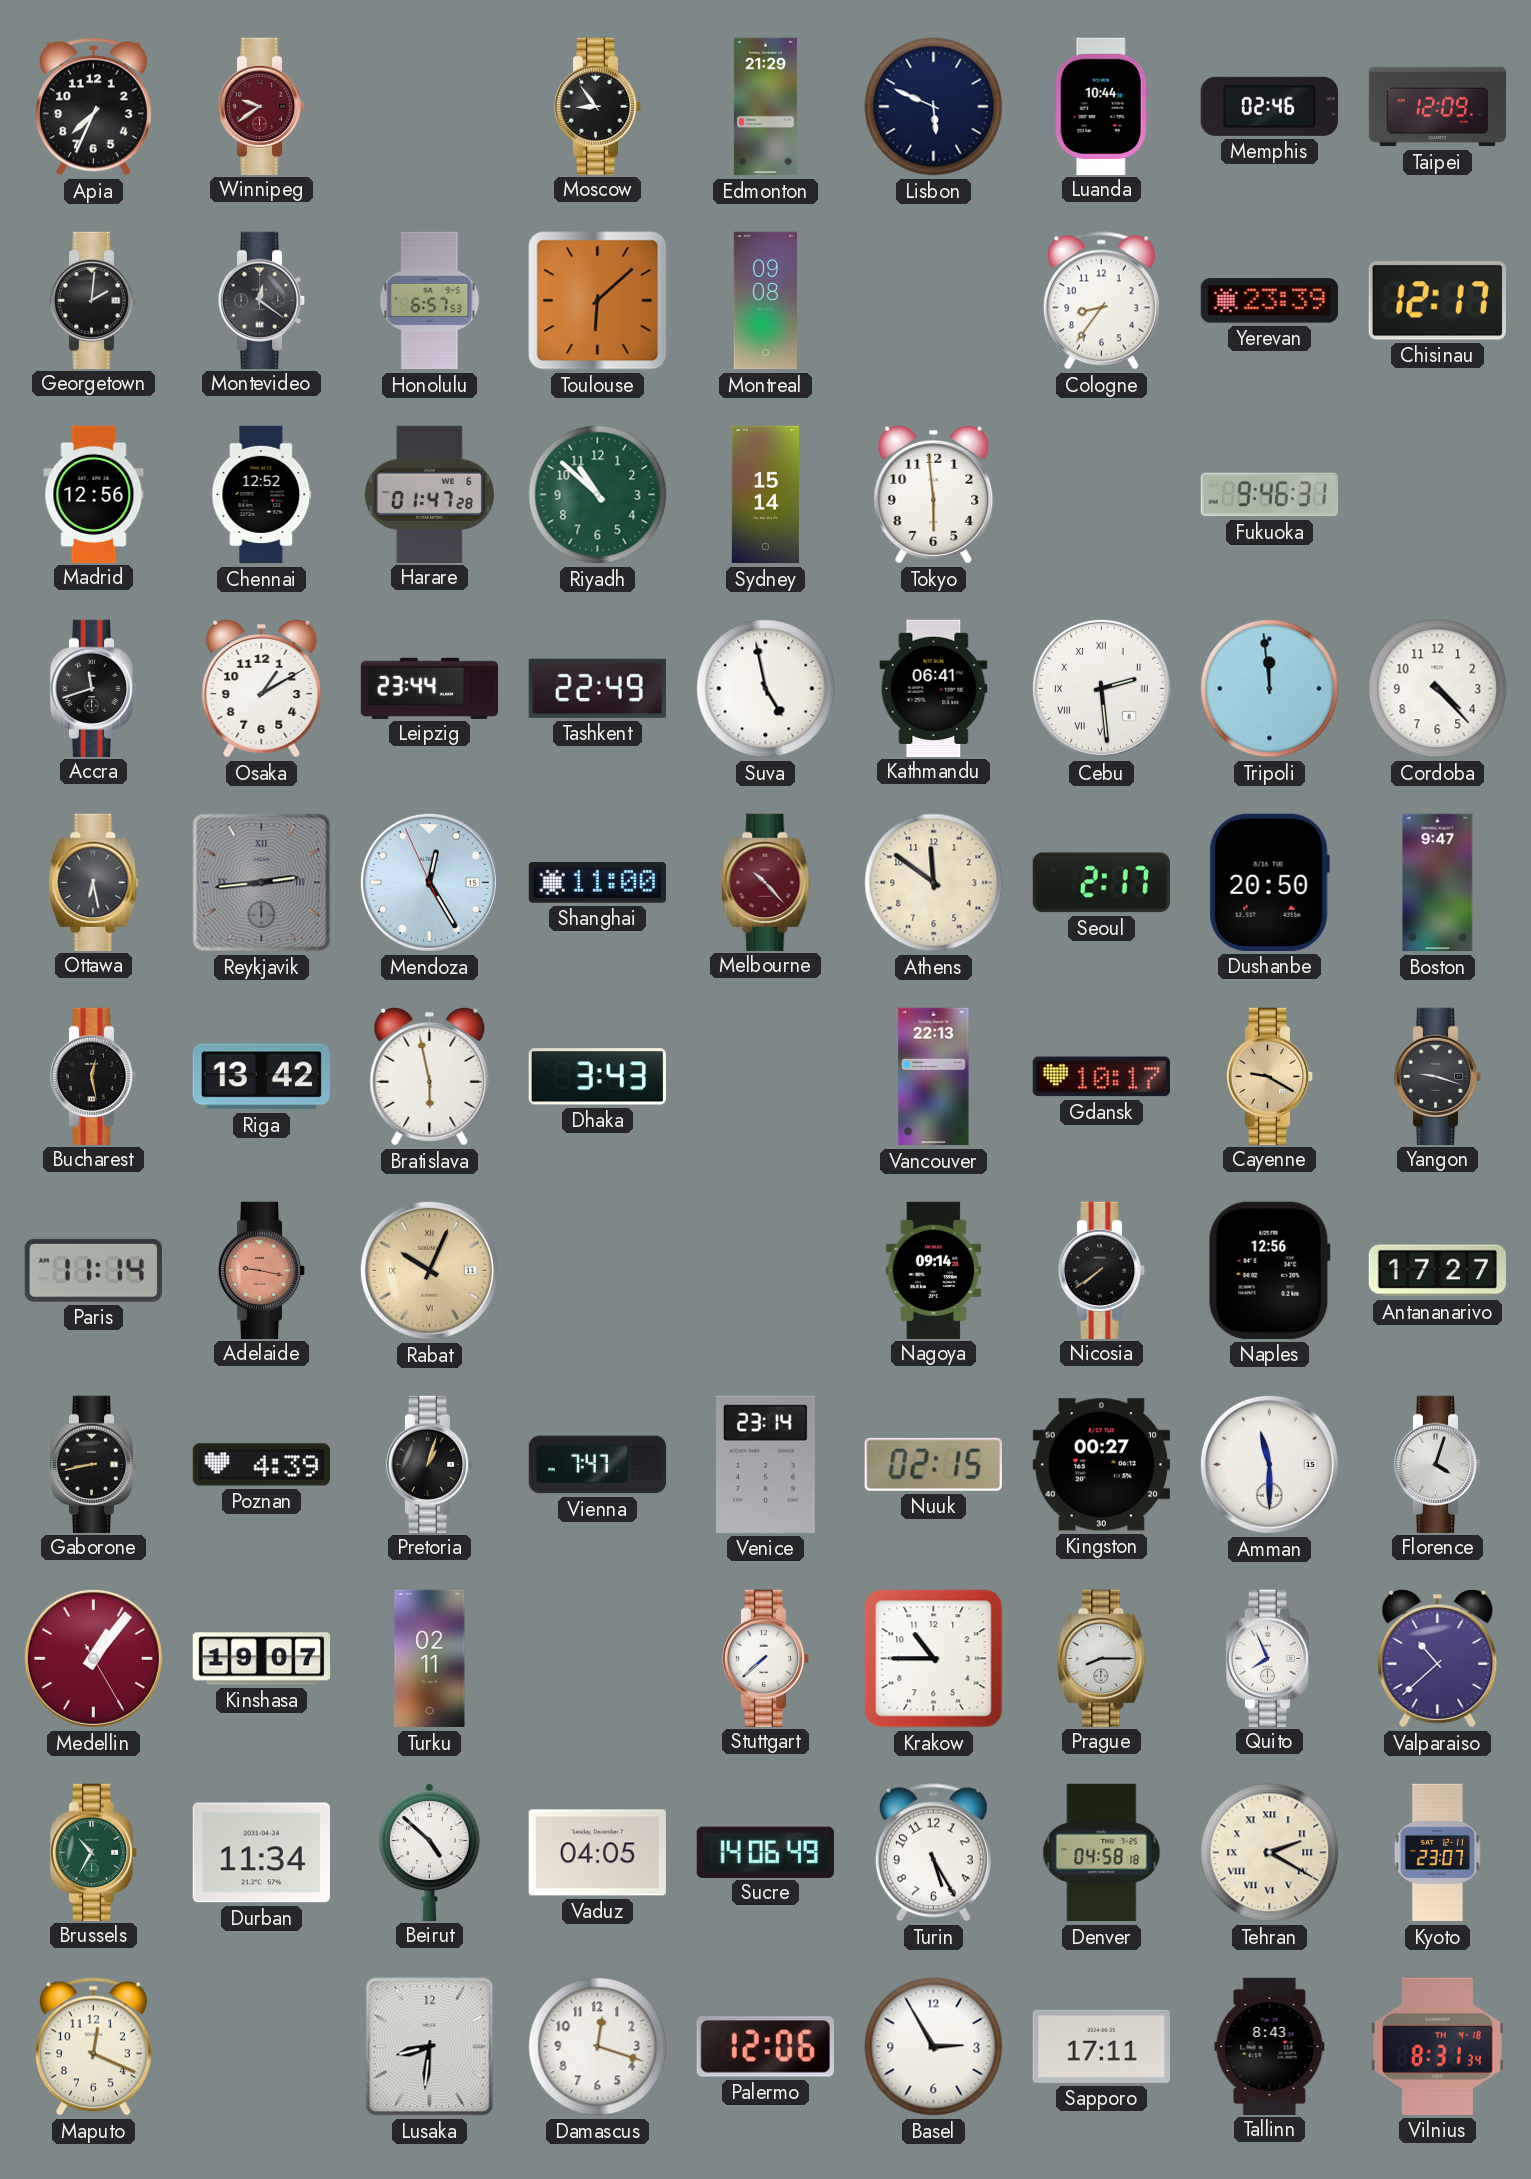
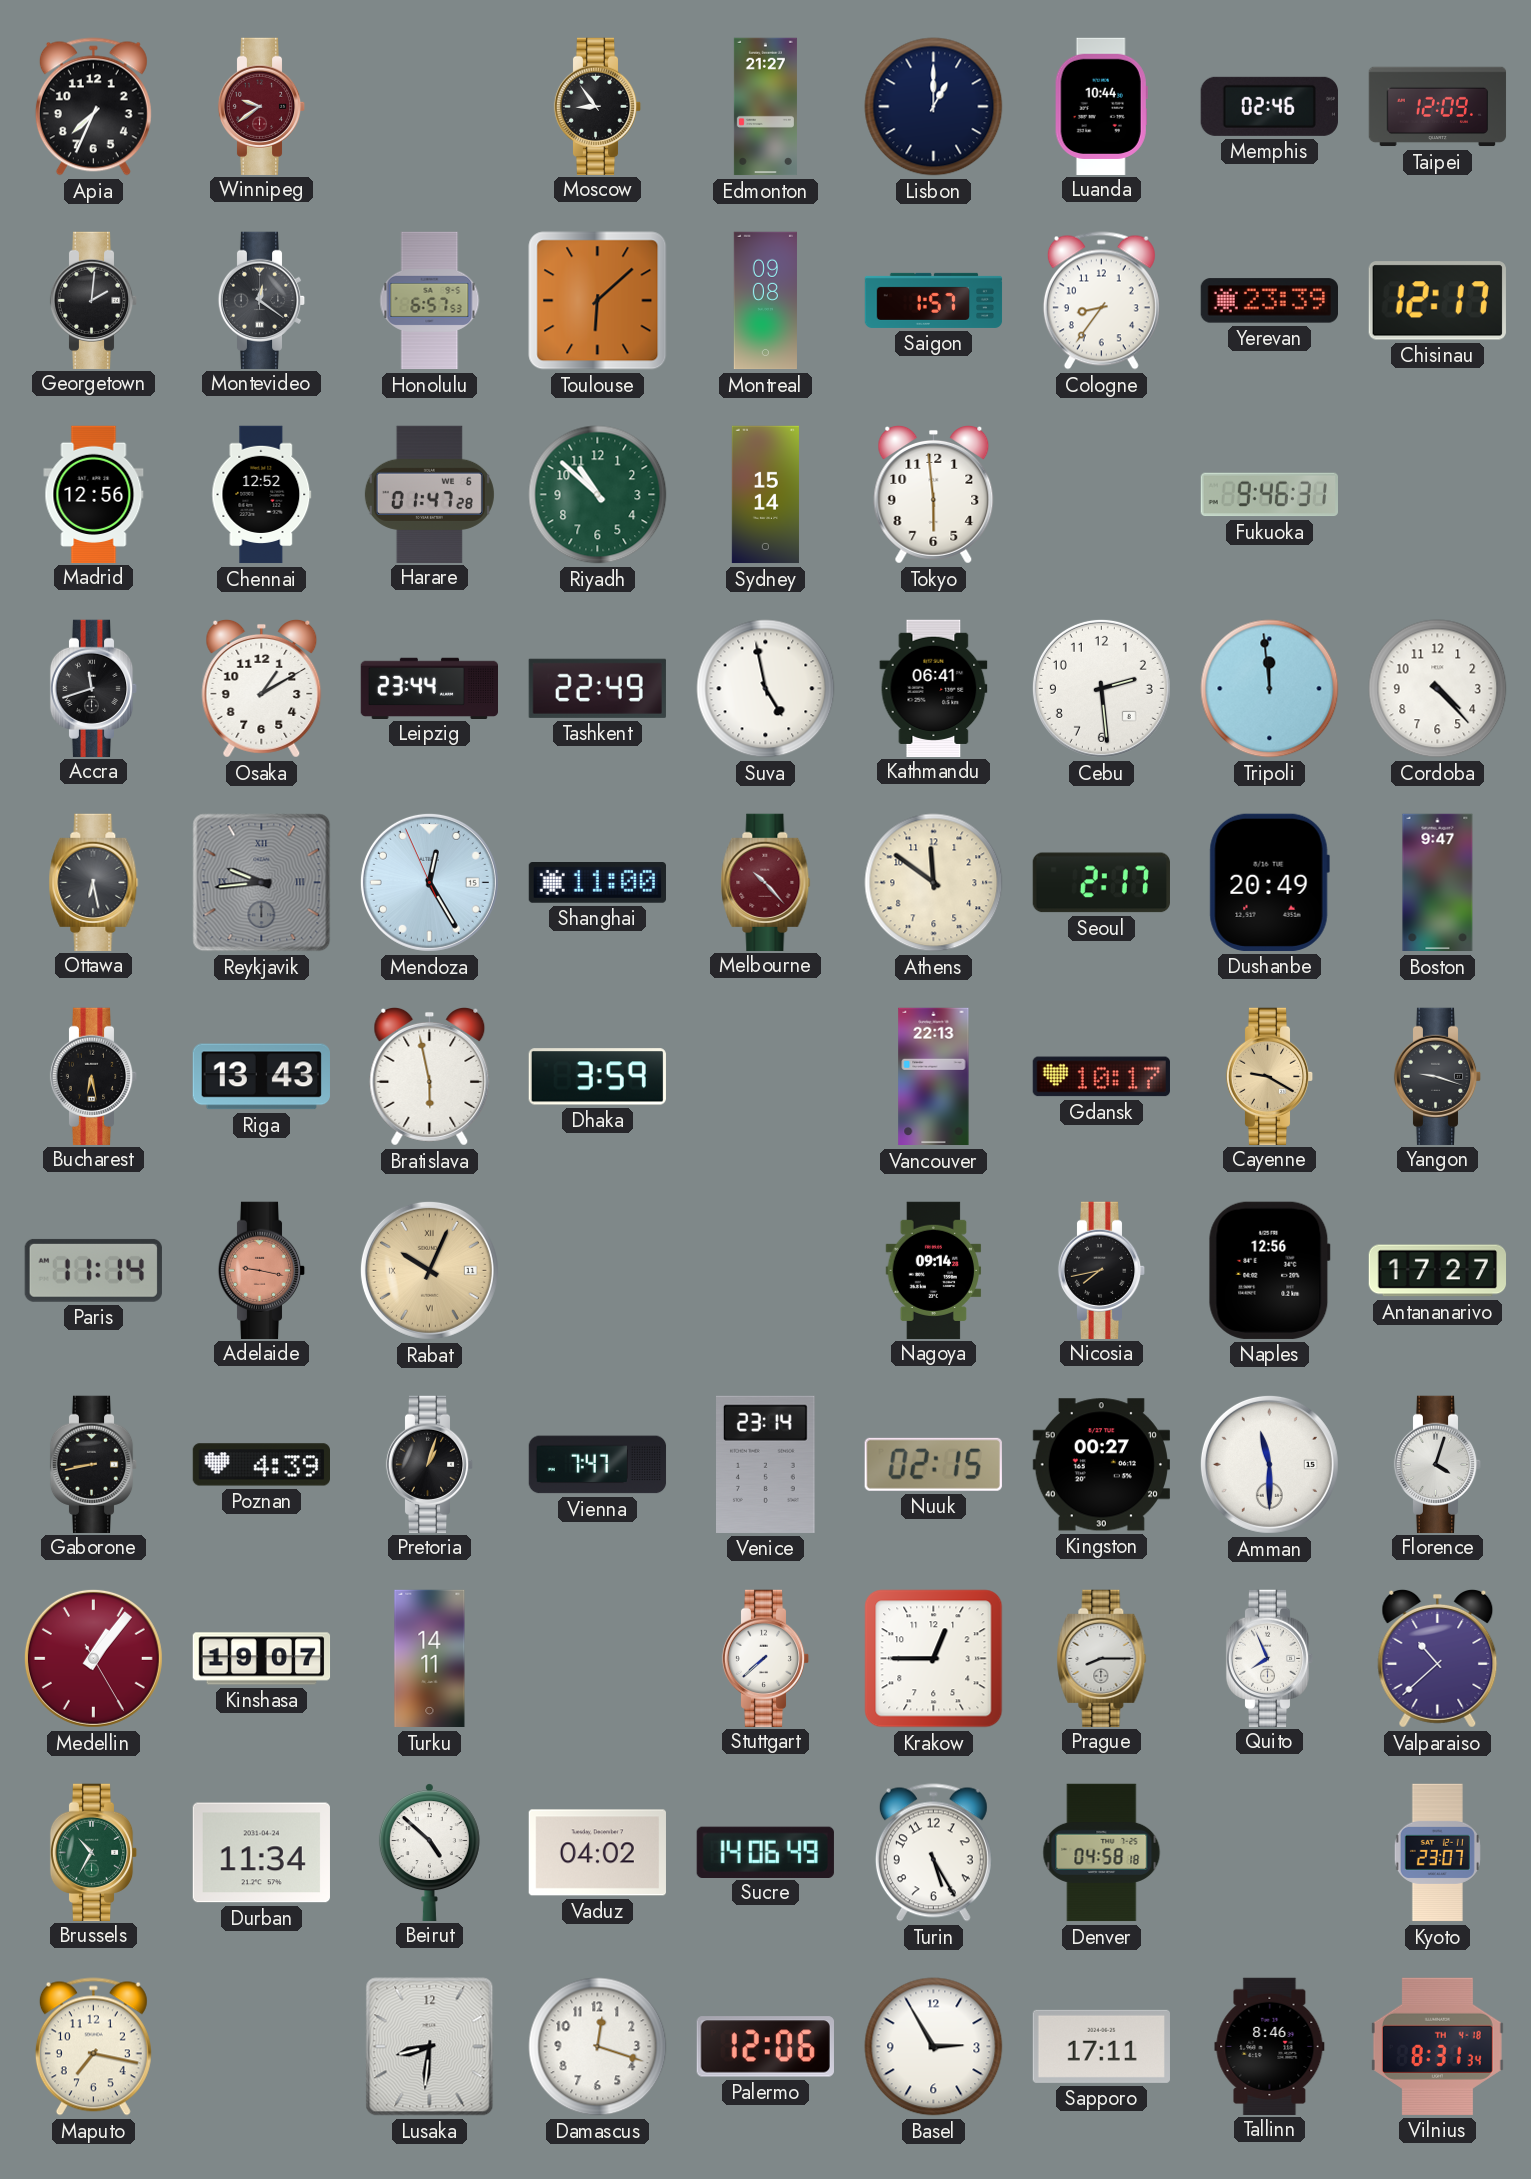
Edmonton: 21:29 -> 21:27
Lisbon: 5:49 -> 1:00
Saigon: none -> 1:57
Cebu numerals: Roman -> Arabic
Reykjavik: 2:44 -> 9:44
Dushanbe: 20:50 -> 20:49
Bucharest: 12:28 -> 6:28
Riga: 13:42 -> 13:43
Dhaka: 3:43 -> 3:59
Nicosia: 7:39 -> 7:43
Turku: 02:11 -> 14:11
Krakow: 10:45 -> 12:45
Vaduz: 04:05 -> 04:02
Tehran: 2:20 -> none
Maputo: 12:19 -> 7:17
Tallinn: 8:43 -> 8:46
